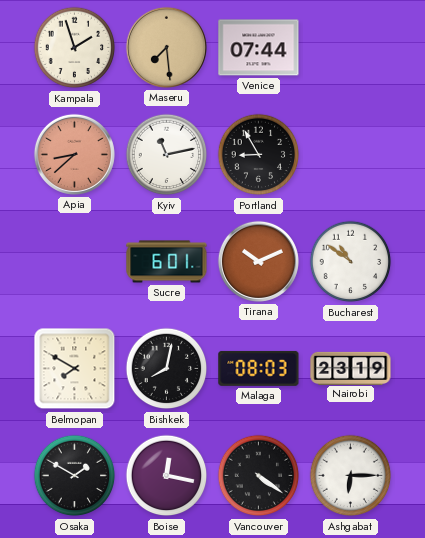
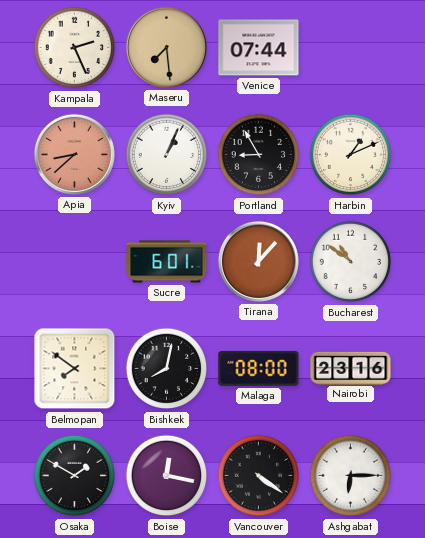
Kampala: 1:57 -> 2:26
Kyiv: 11:13 -> 1:04
Harbin: none -> 1:11
Tirana: 10:11 -> 12:07
Belmopan: 7:50 -> 7:51
Malaga: 08:03 -> 08:00
Nairobi: 23:19 -> 23:16
